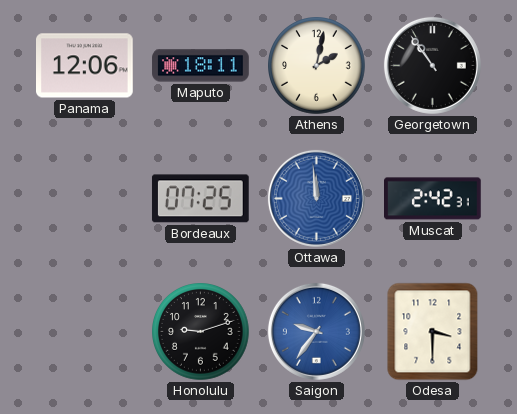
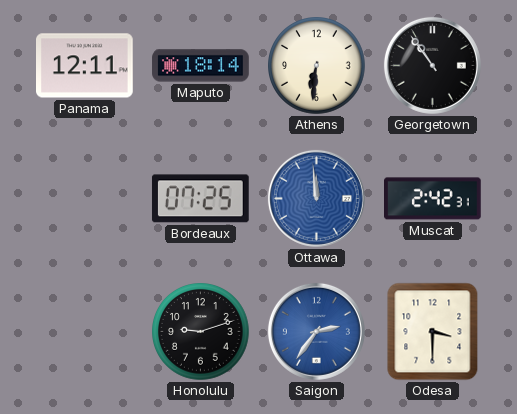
Panama: 12:06 -> 12:11
Maputo: 18:11 -> 18:14
Athens: 2:02 -> 6:31
Saigon: 9:36 -> 2:36
